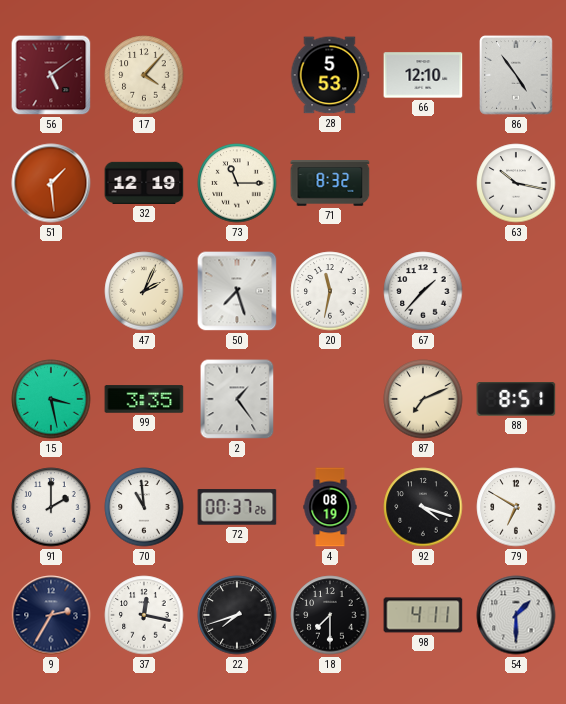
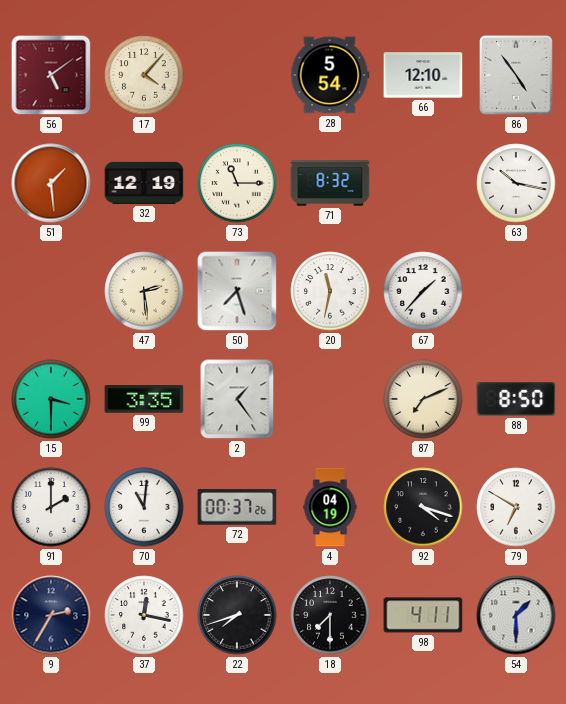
28: 5:53 -> 5:54
47: 2:04 -> 2:29
15: 3:28 -> 3:30
88: 8:51 -> 8:50
70: 10:59 -> 11:01
4: 08:19 -> 04:19
